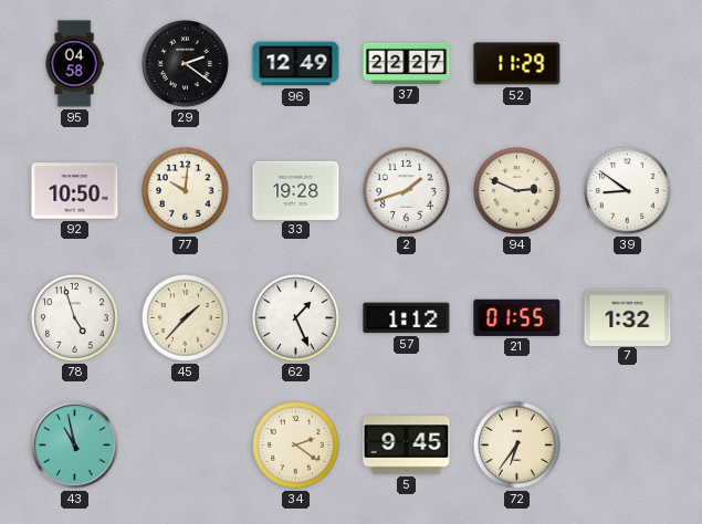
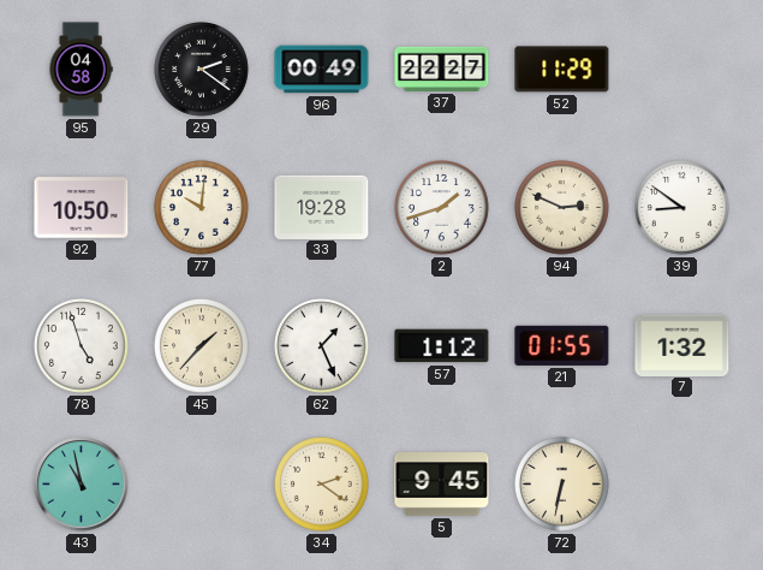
96: 12:49 -> 00:49
72: 6:36 -> 6:32
